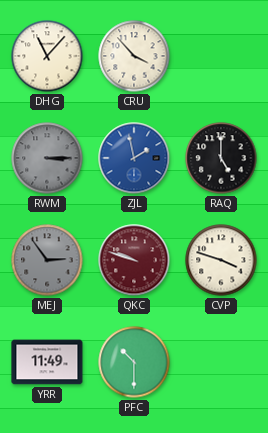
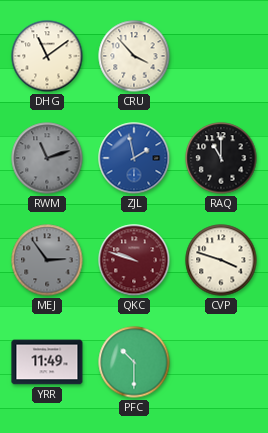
DHG: 11:07 -> 11:09
RWM: 3:15 -> 11:12
RAQ: 5:00 -> 11:00
